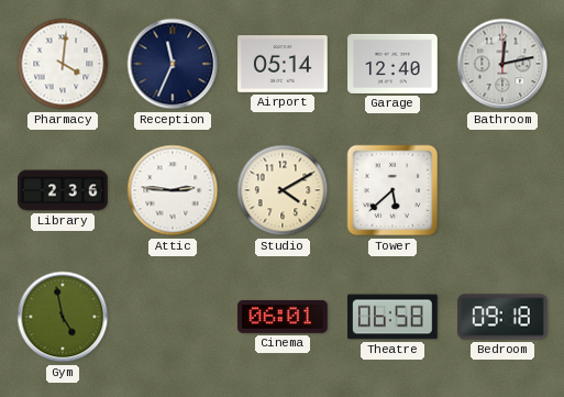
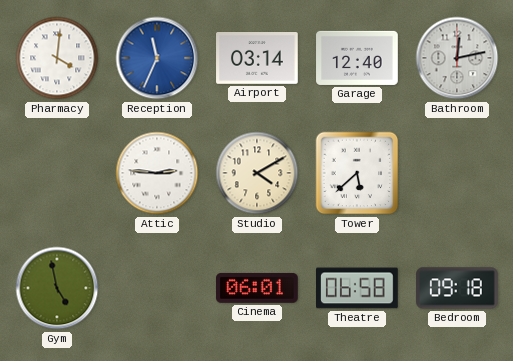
Reception dial: navy -> blue
Airport: 05:14 -> 03:14
Library: 2:36 -> none
